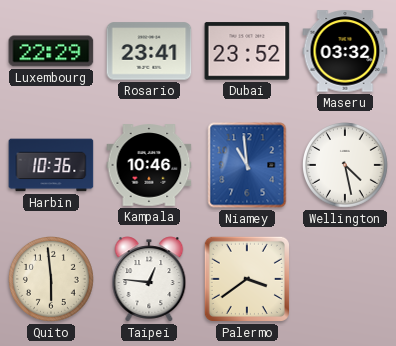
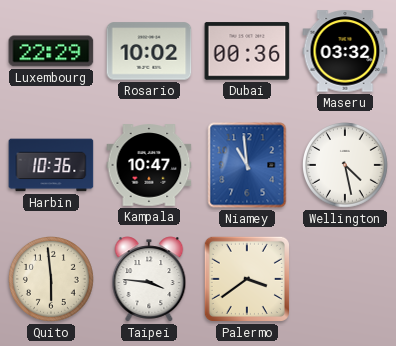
Rosario: 23:41 -> 10:02
Dubai: 23:52 -> 00:36
Kampala: 10:46 -> 10:47
Taipei: 12:46 -> 3:46
